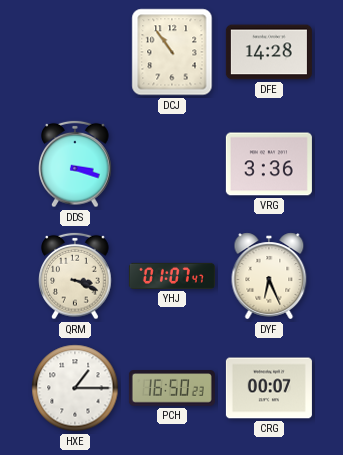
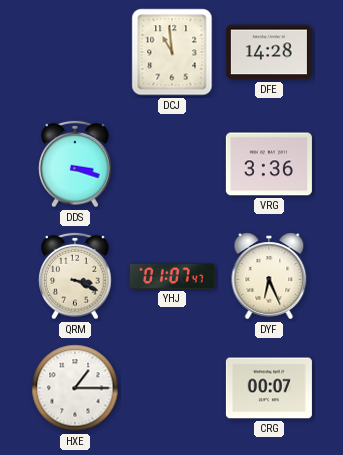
DCJ: 10:54 -> 10:59
PCH: 16:50 -> none
